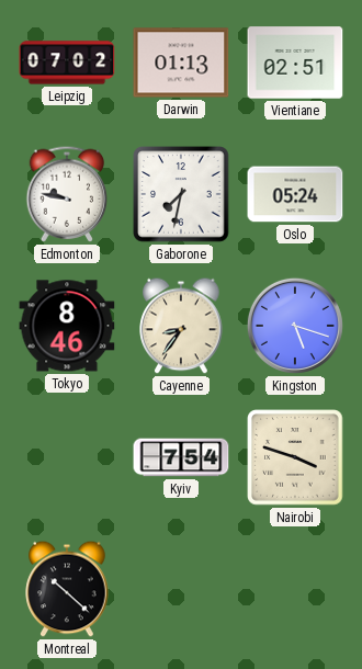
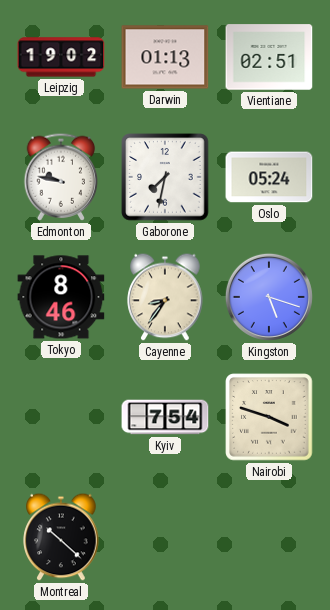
Leipzig: 07:02 -> 19:02
